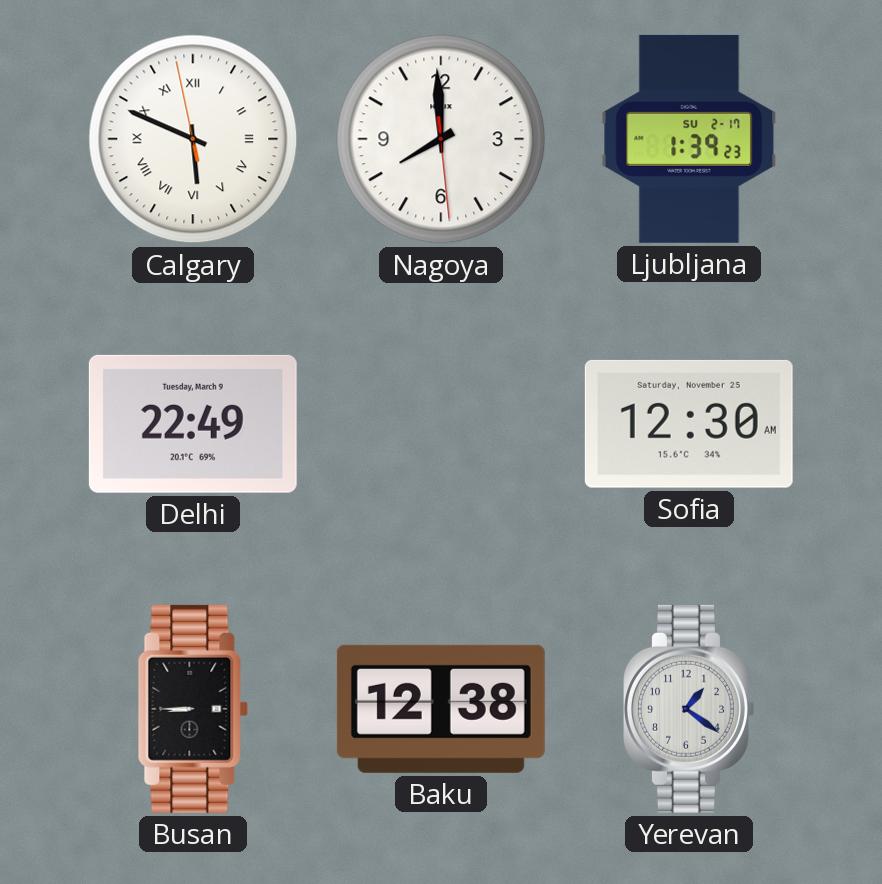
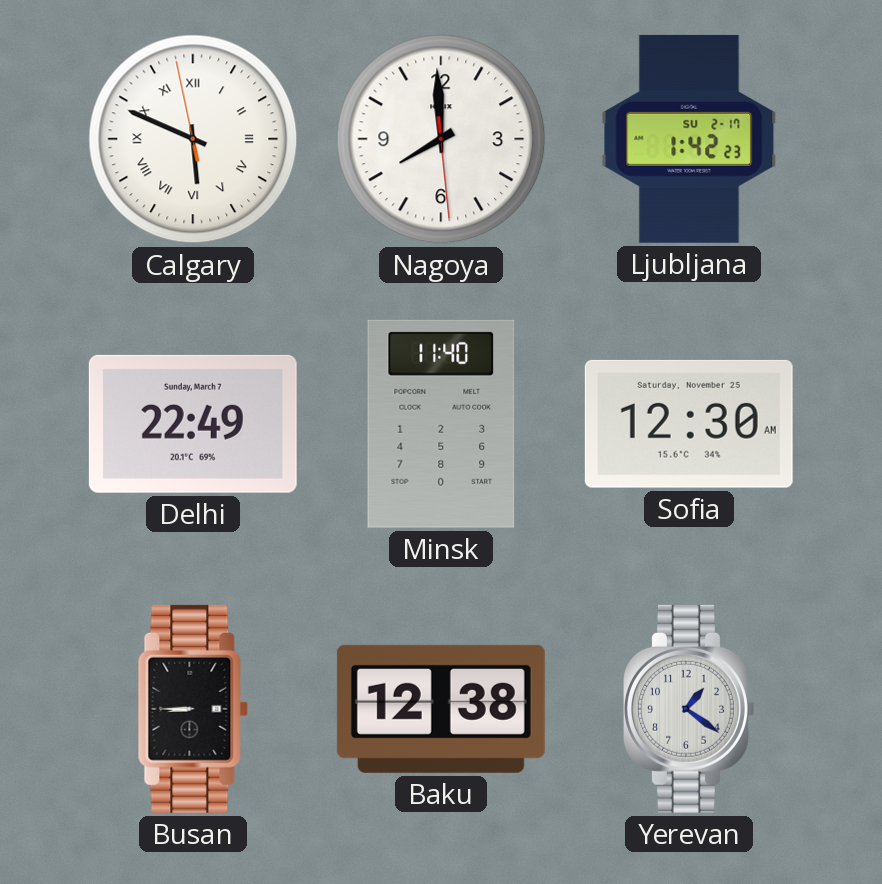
Ljubljana: 1:39 -> 1:42
Delhi date: Tuesday, March 9 -> Sunday, March 7
Minsk: none -> 11:40
